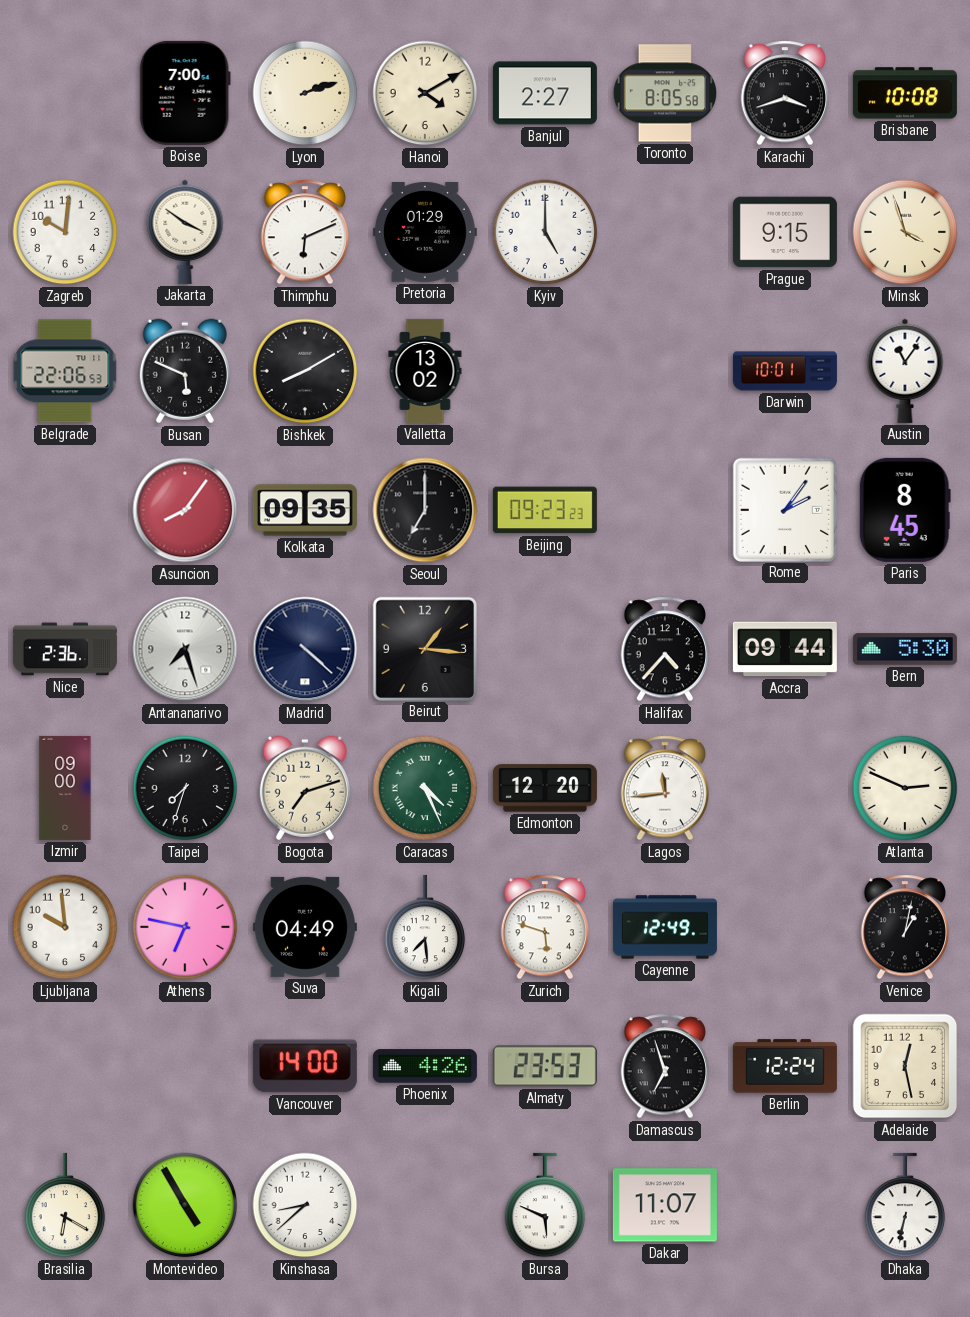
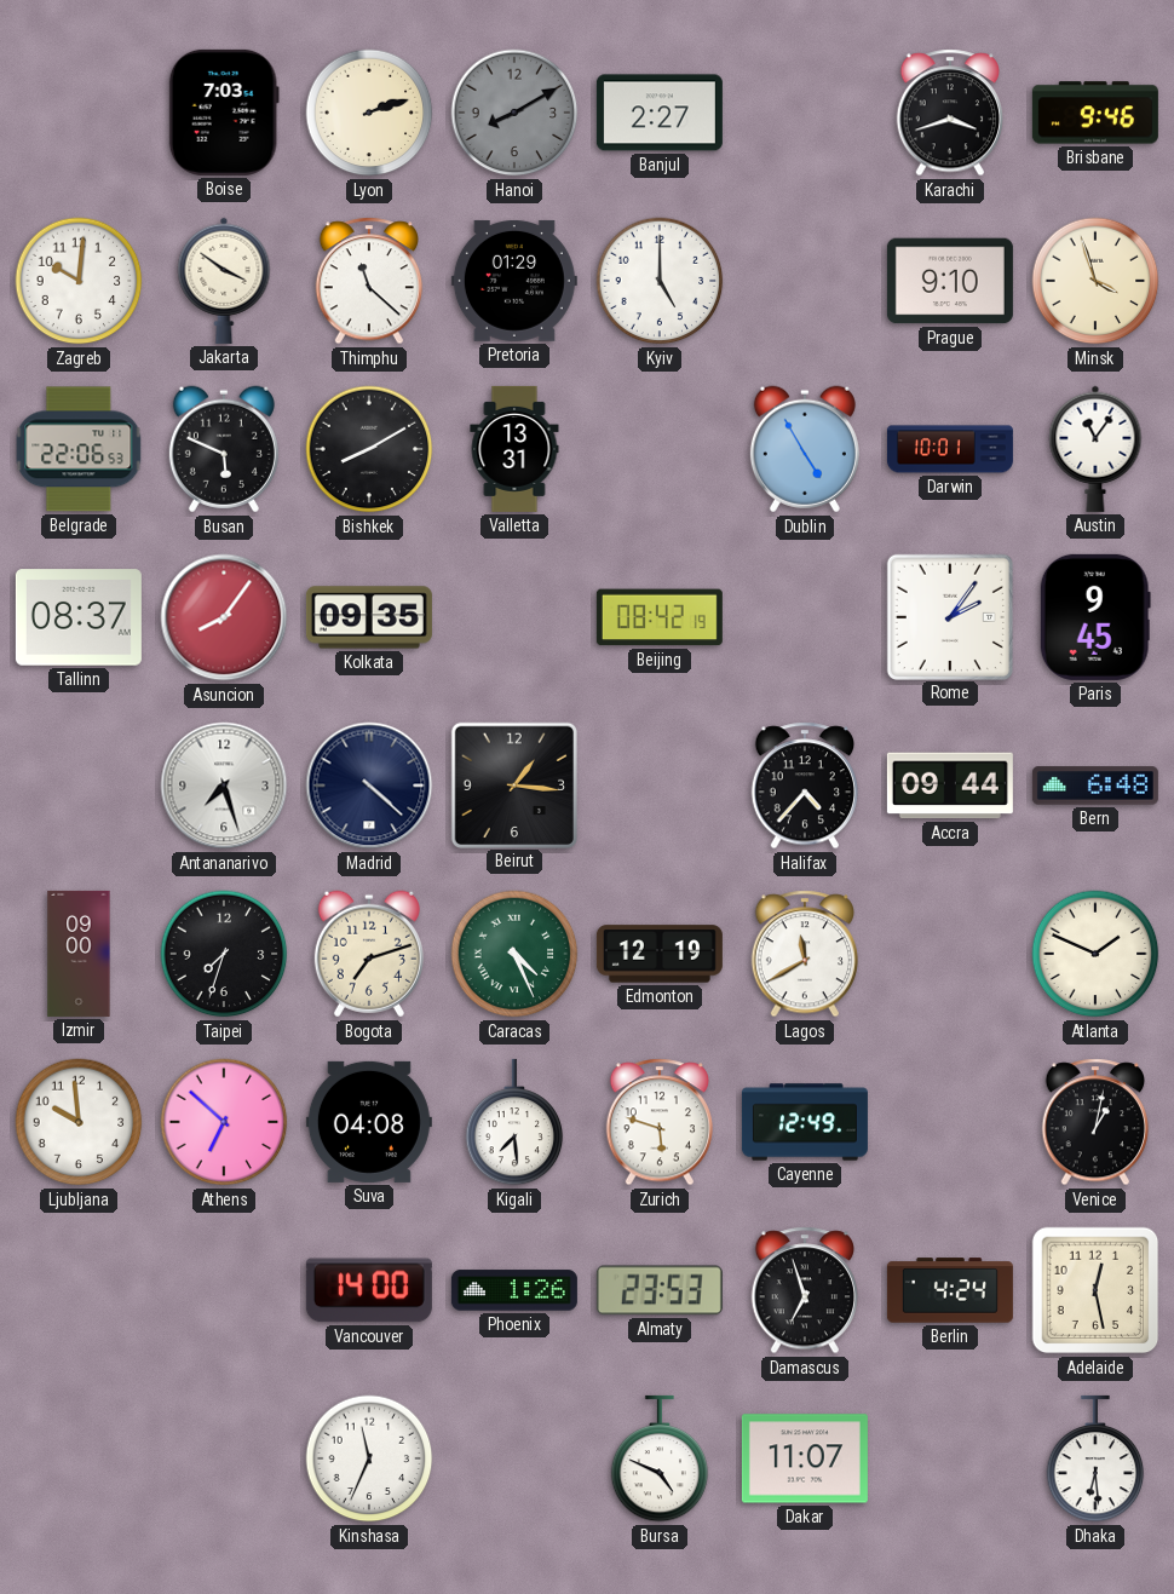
Boise: 7:00 -> 7:03
Hanoi: 4:10 -> 8:10
Hanoi dial: cream -> grey
Toronto: 8:05 -> none
Brisbane: 10:08 -> 9:46
Thimphu: 6:11 -> 11:22
Prague: 9:15 -> 9:10
Valletta: 13:02 -> 13:31
Dublin: none -> 4:55
Tallinn: none -> 08:37
Seoul: 7:00 -> none
Beijing: 09:23 -> 08:42
Paris: 8:45 -> 9:45
Nice: 2:36 -> none
Bern: 5:30 -> 6:48
Edmonton: 12:20 -> 12:19
Lagos: 11:44 -> 11:40
Atlanta: 2:49 -> 1:49
Athens: 6:47 -> 6:52
Suva: 04:49 -> 04:08
Phoenix: 4:26 -> 1:26
Berlin: 12:24 -> 4:24
Brasilia: 6:20 -> none
Montevideo: 4:55 -> none
Kinshasa: 8:38 -> 11:34
Bursa: 5:49 -> 4:49
Dhaka: 6:32 -> 6:29
